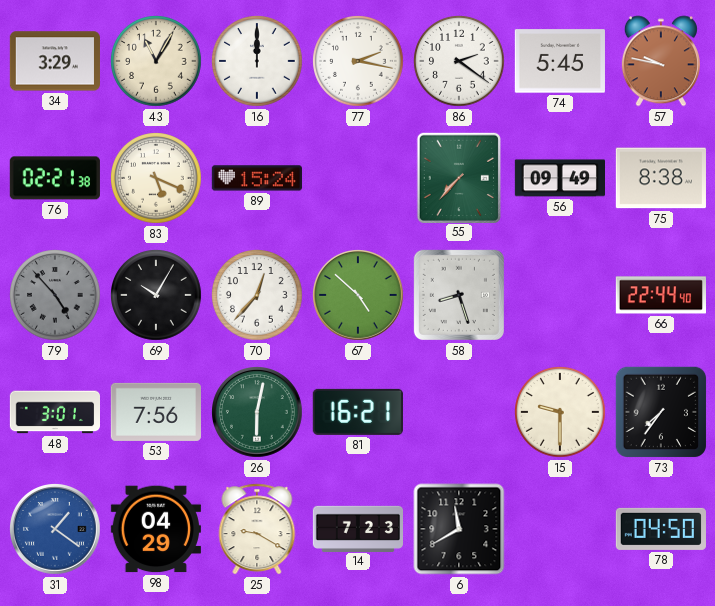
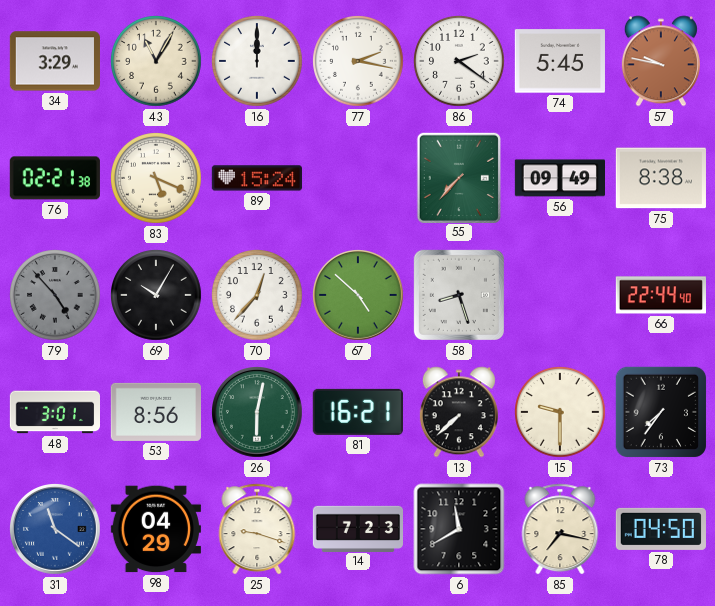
53: 7:56 -> 8:56
13: none -> 7:38
31: 1:21 -> 11:21
25: 9:20 -> 9:18
85: none -> 7:17
